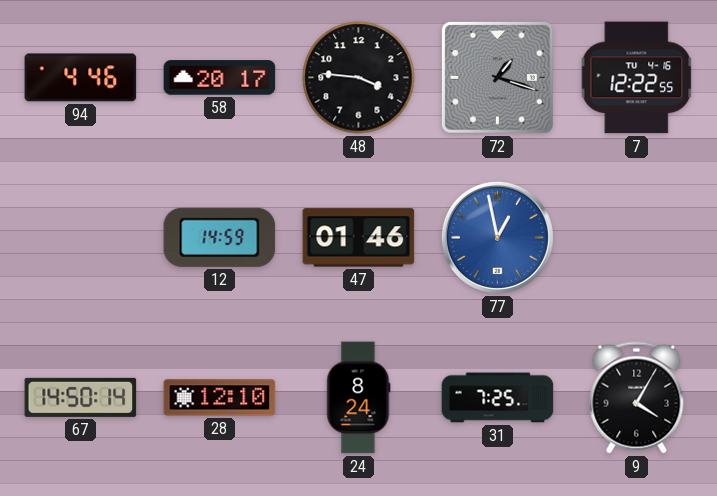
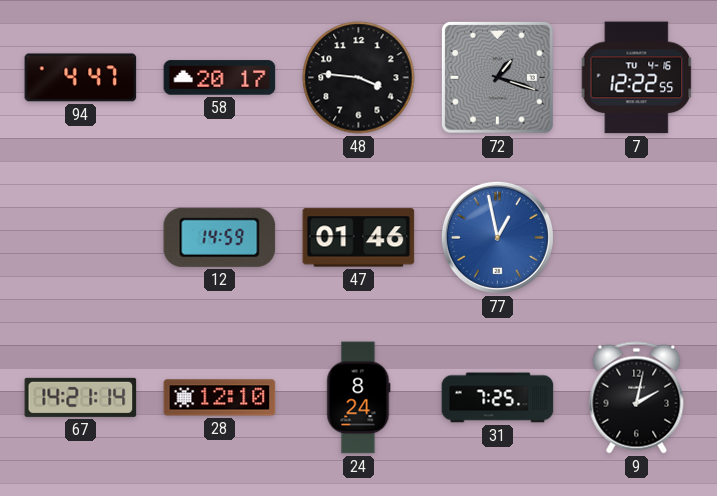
94: 4:46 -> 4:47
67: 14:50 -> 14:21
9: 4:05 -> 2:02
